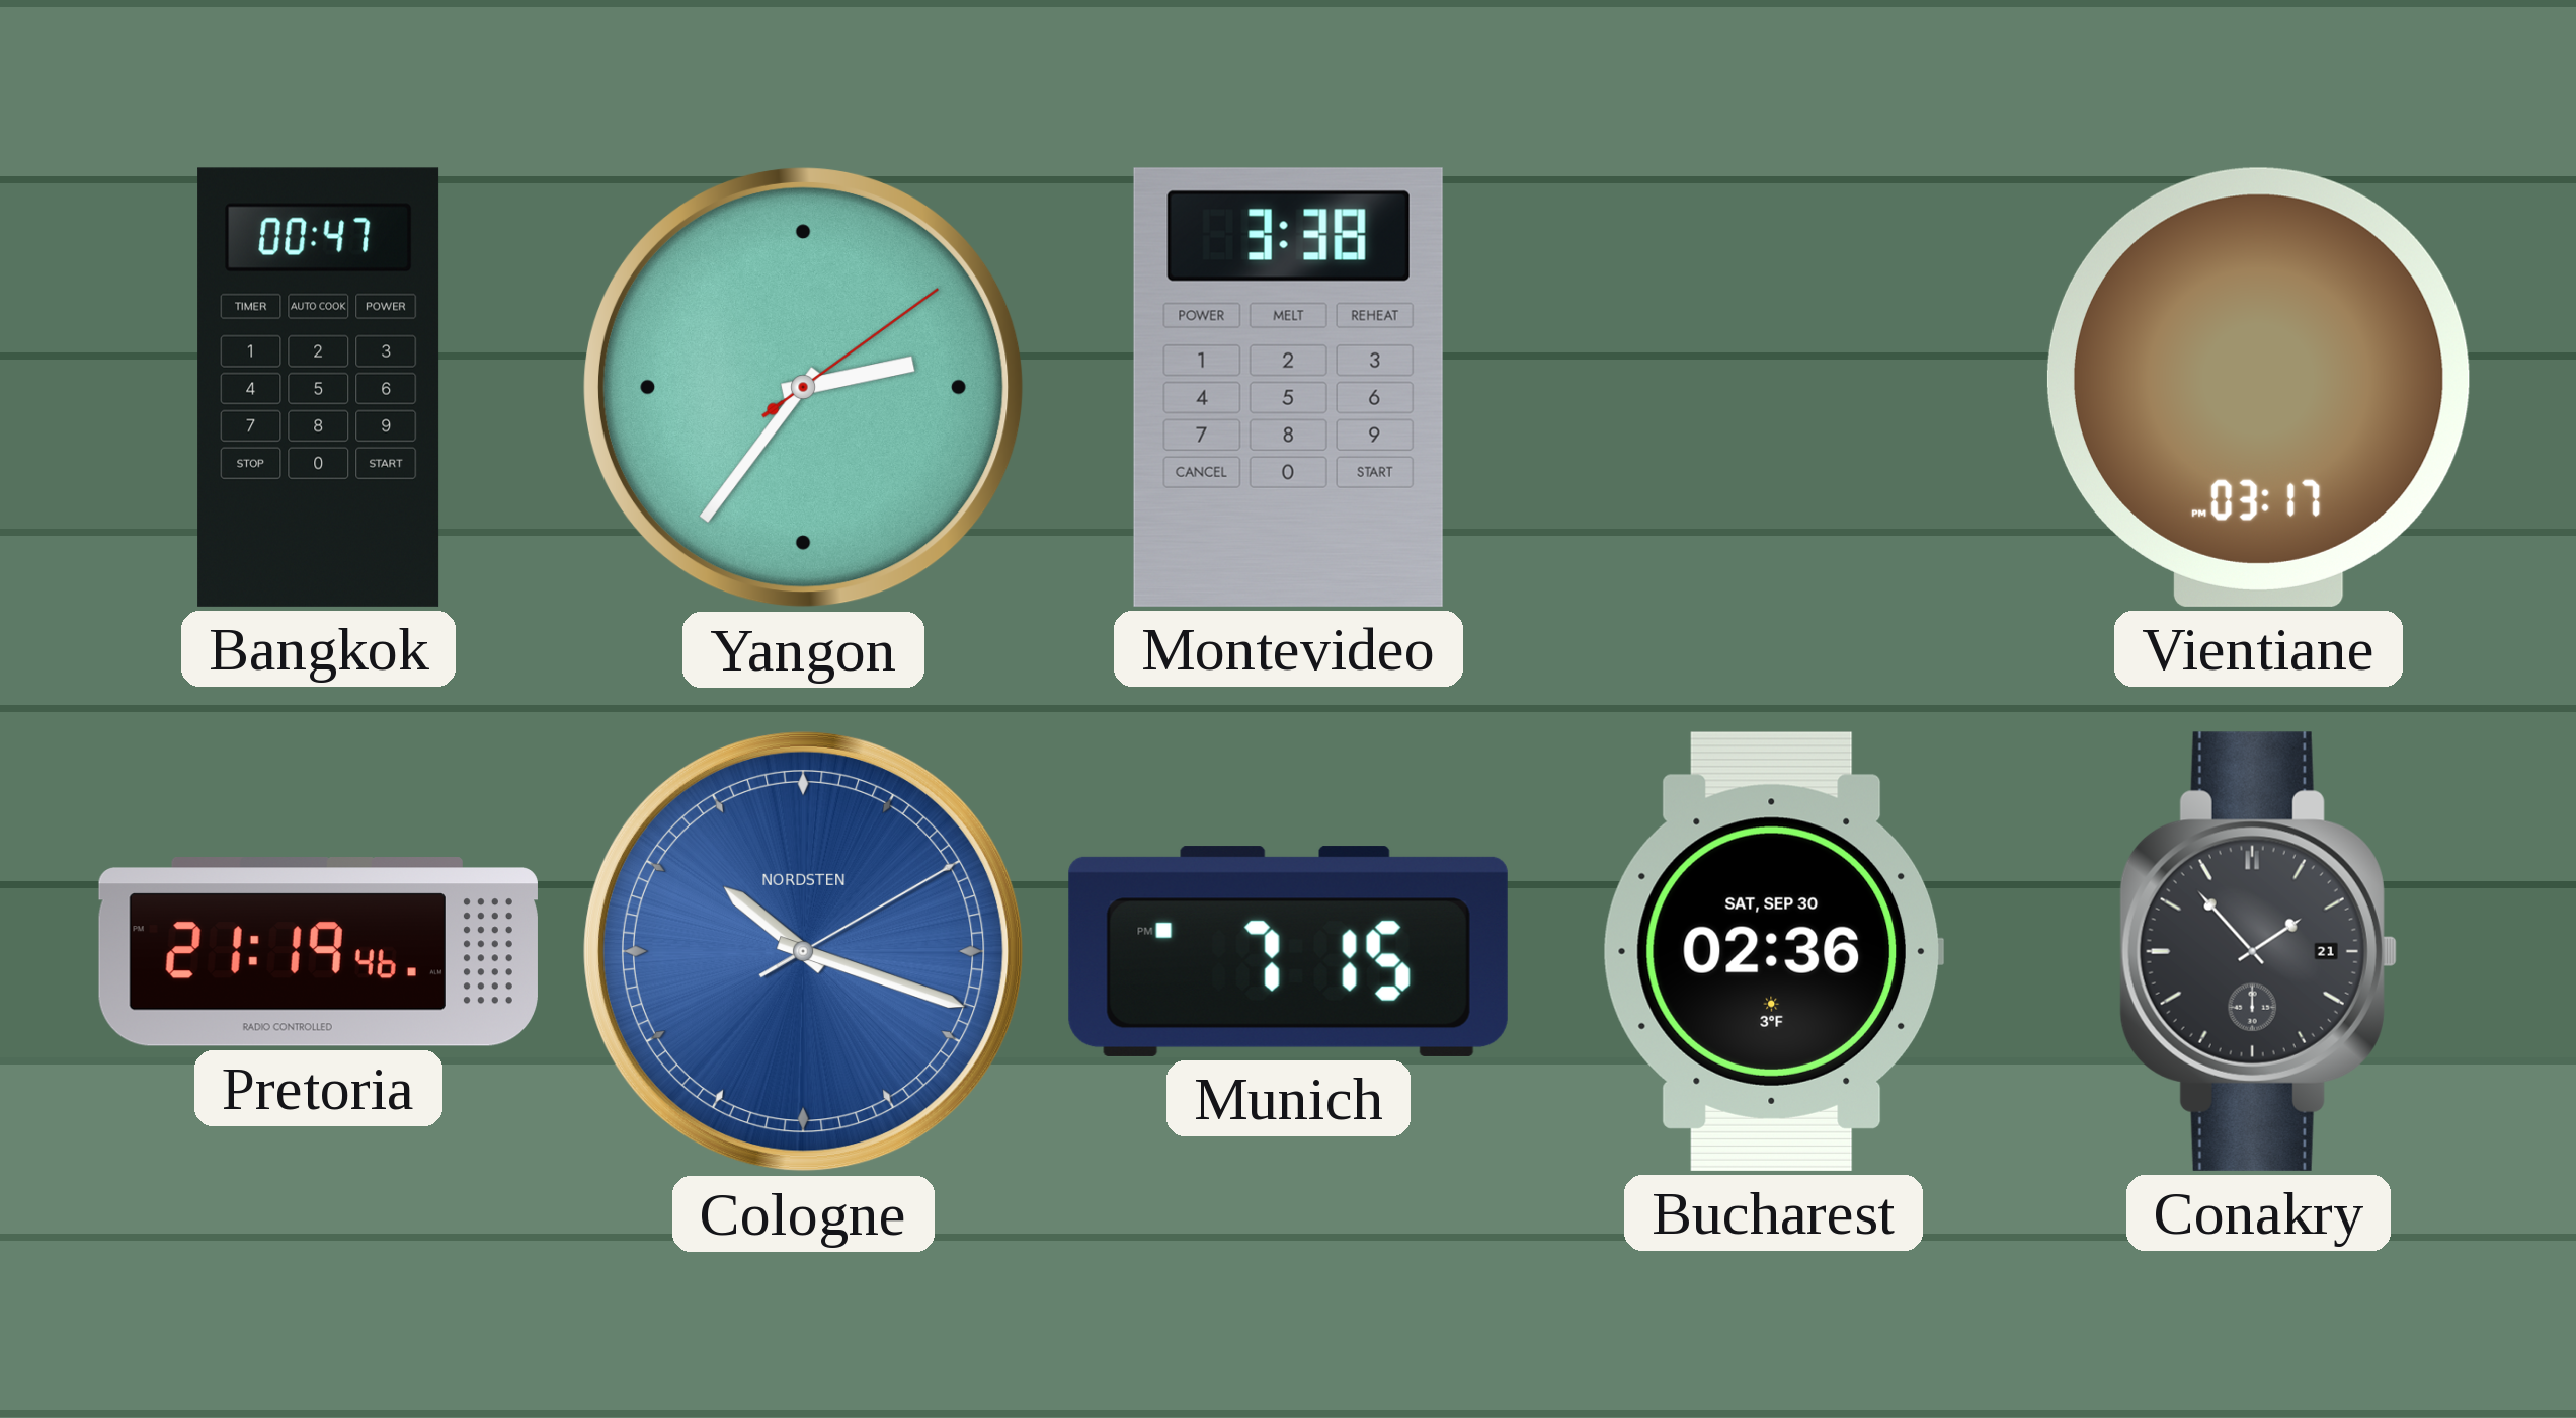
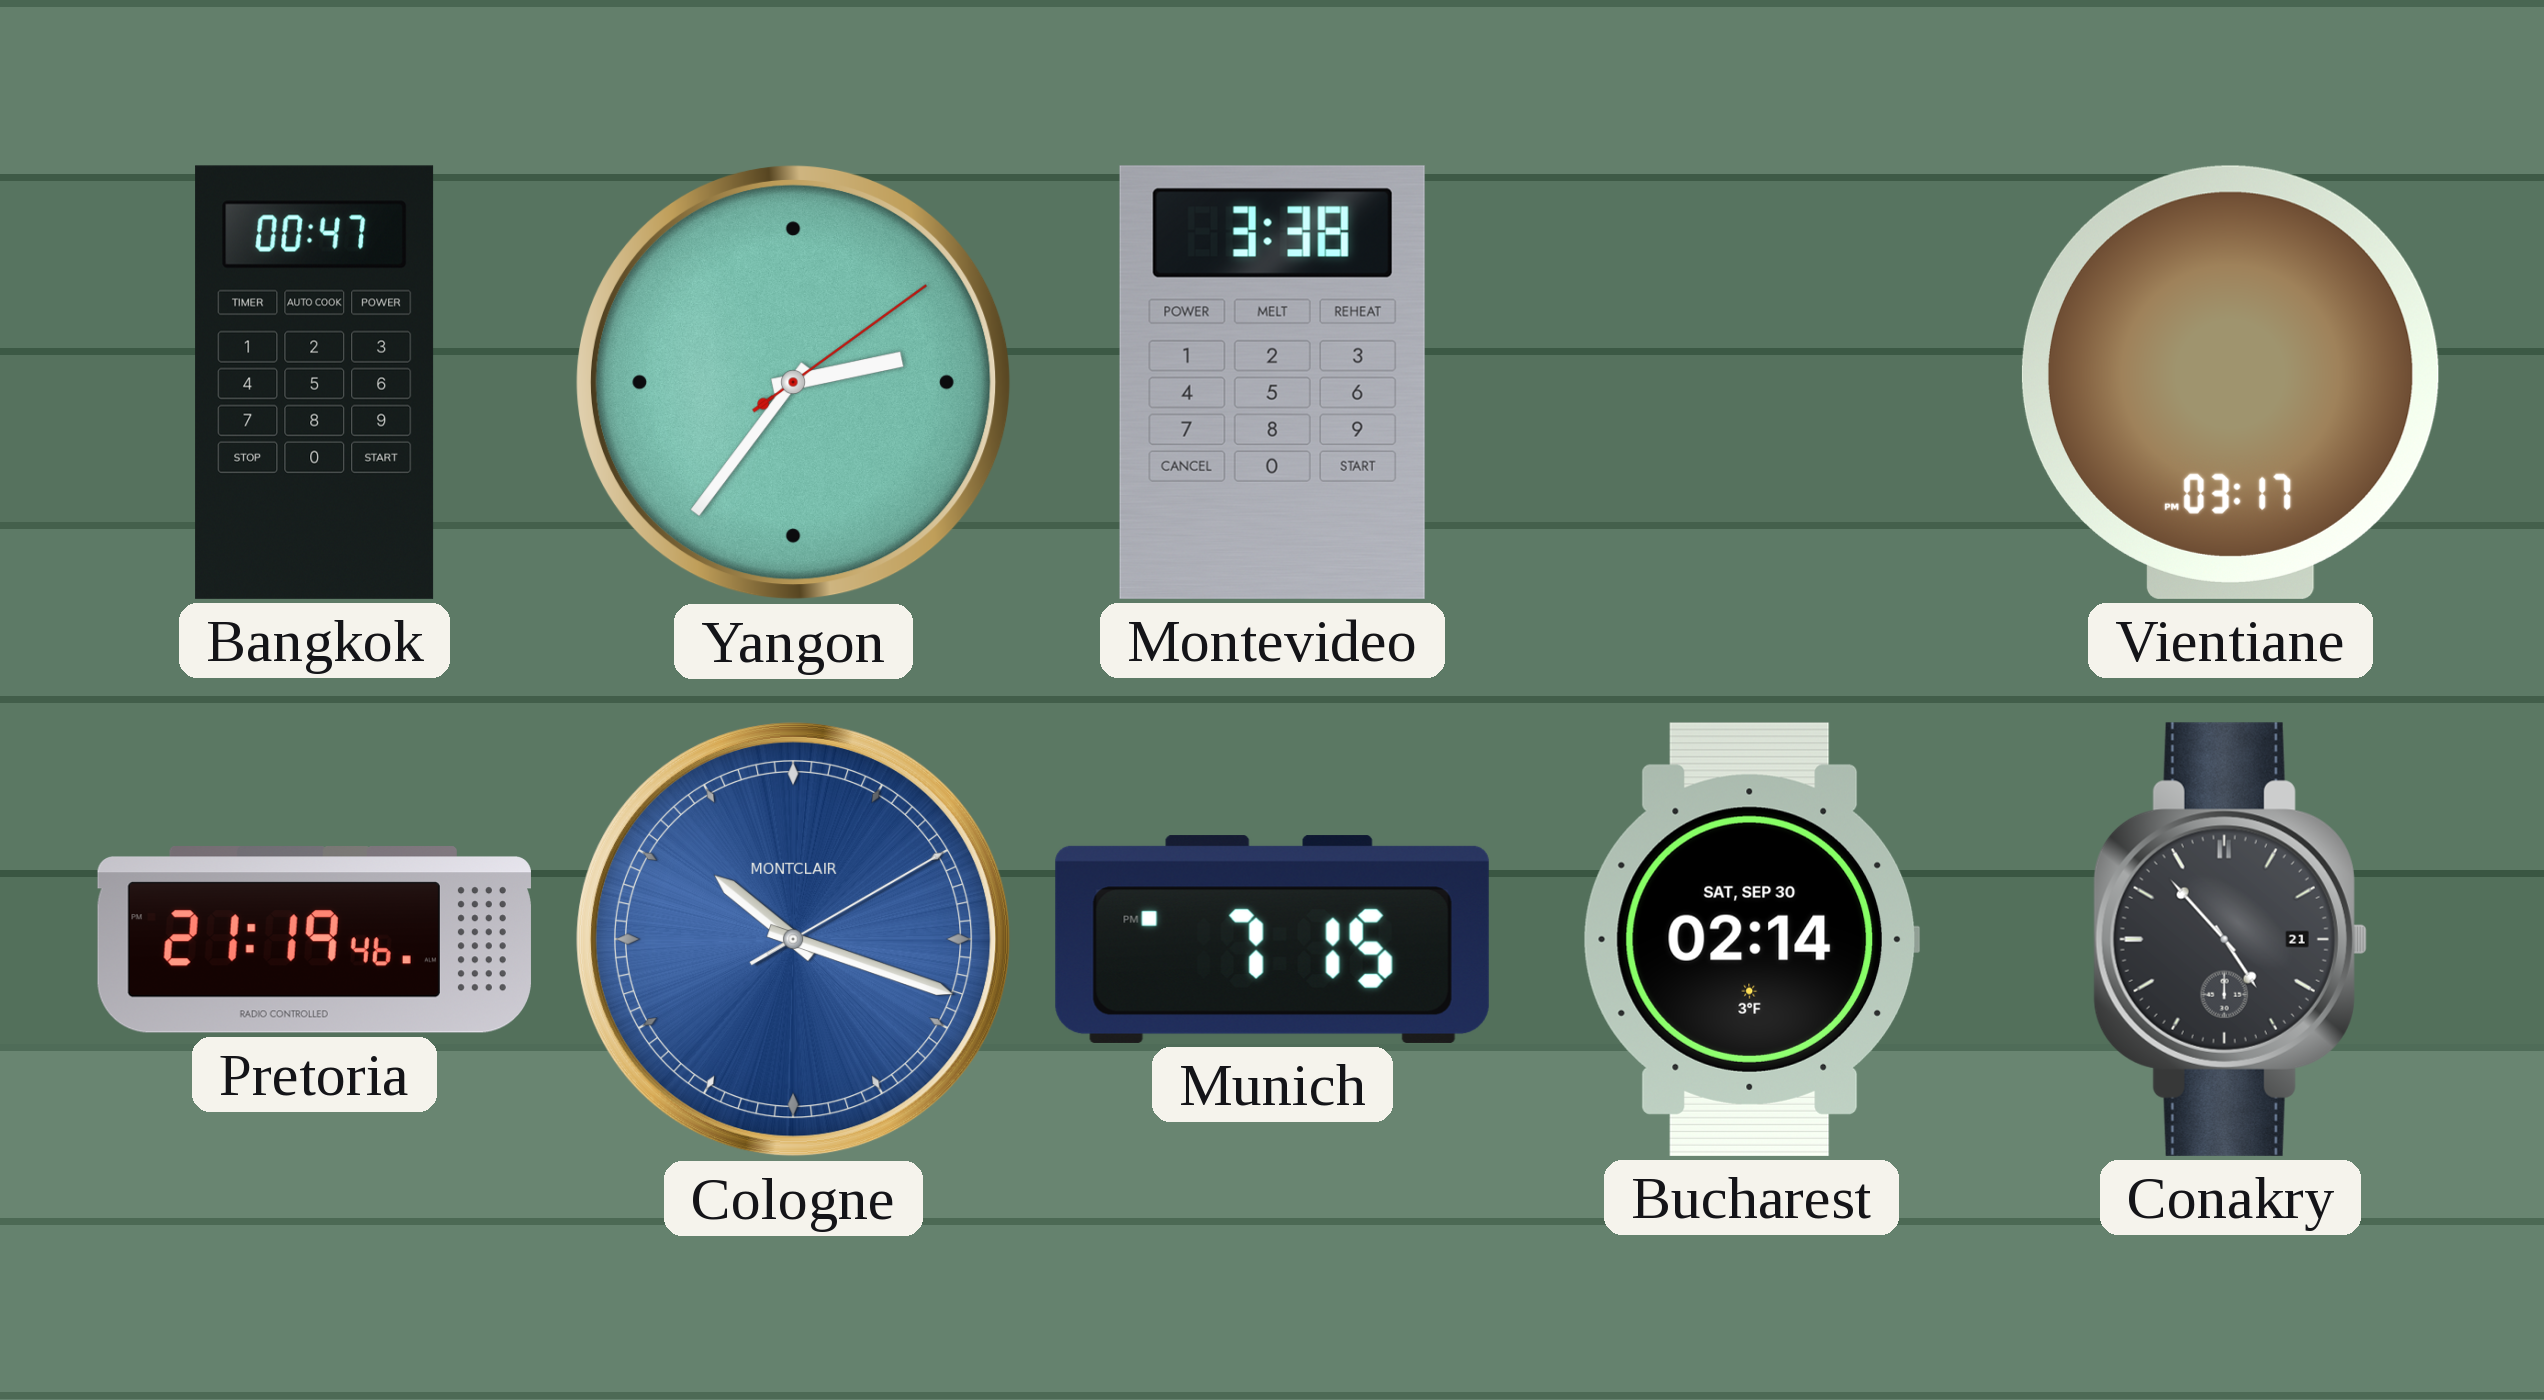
Cologne brand: NORDSTEN -> MONTCLAIR
Bucharest: 02:36 -> 02:14
Conakry: 1:53 -> 4:53
